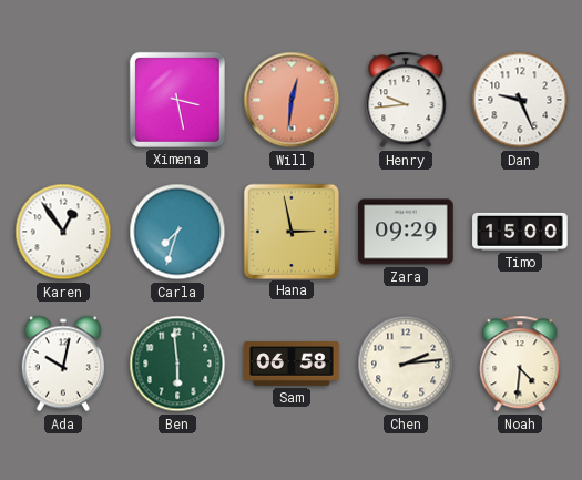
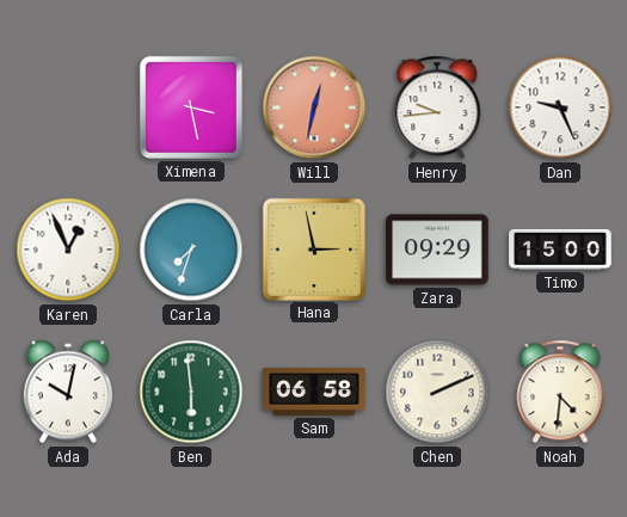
Will: 12:31 -> 12:32
Karen: 12:54 -> 12:56
Chen: 2:14 -> 2:11
